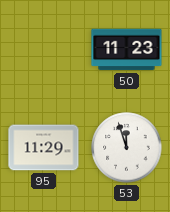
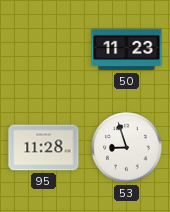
95: 11:29 -> 11:28
53: 11:57 -> 8:57
